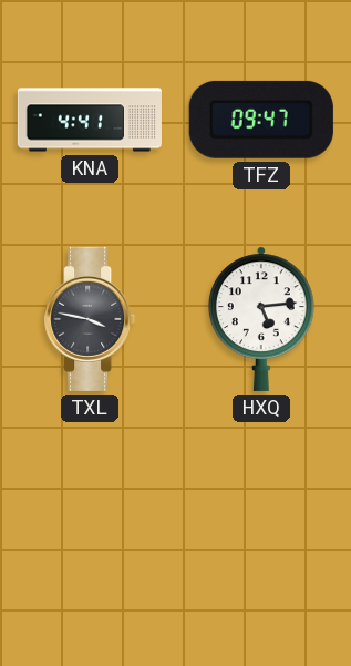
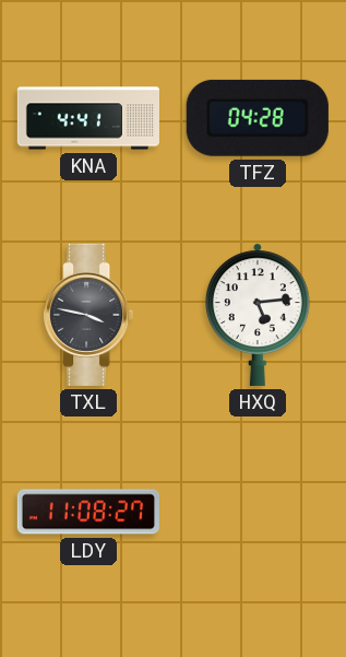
TFZ: 09:47 -> 04:28
LDY: none -> 11:08
